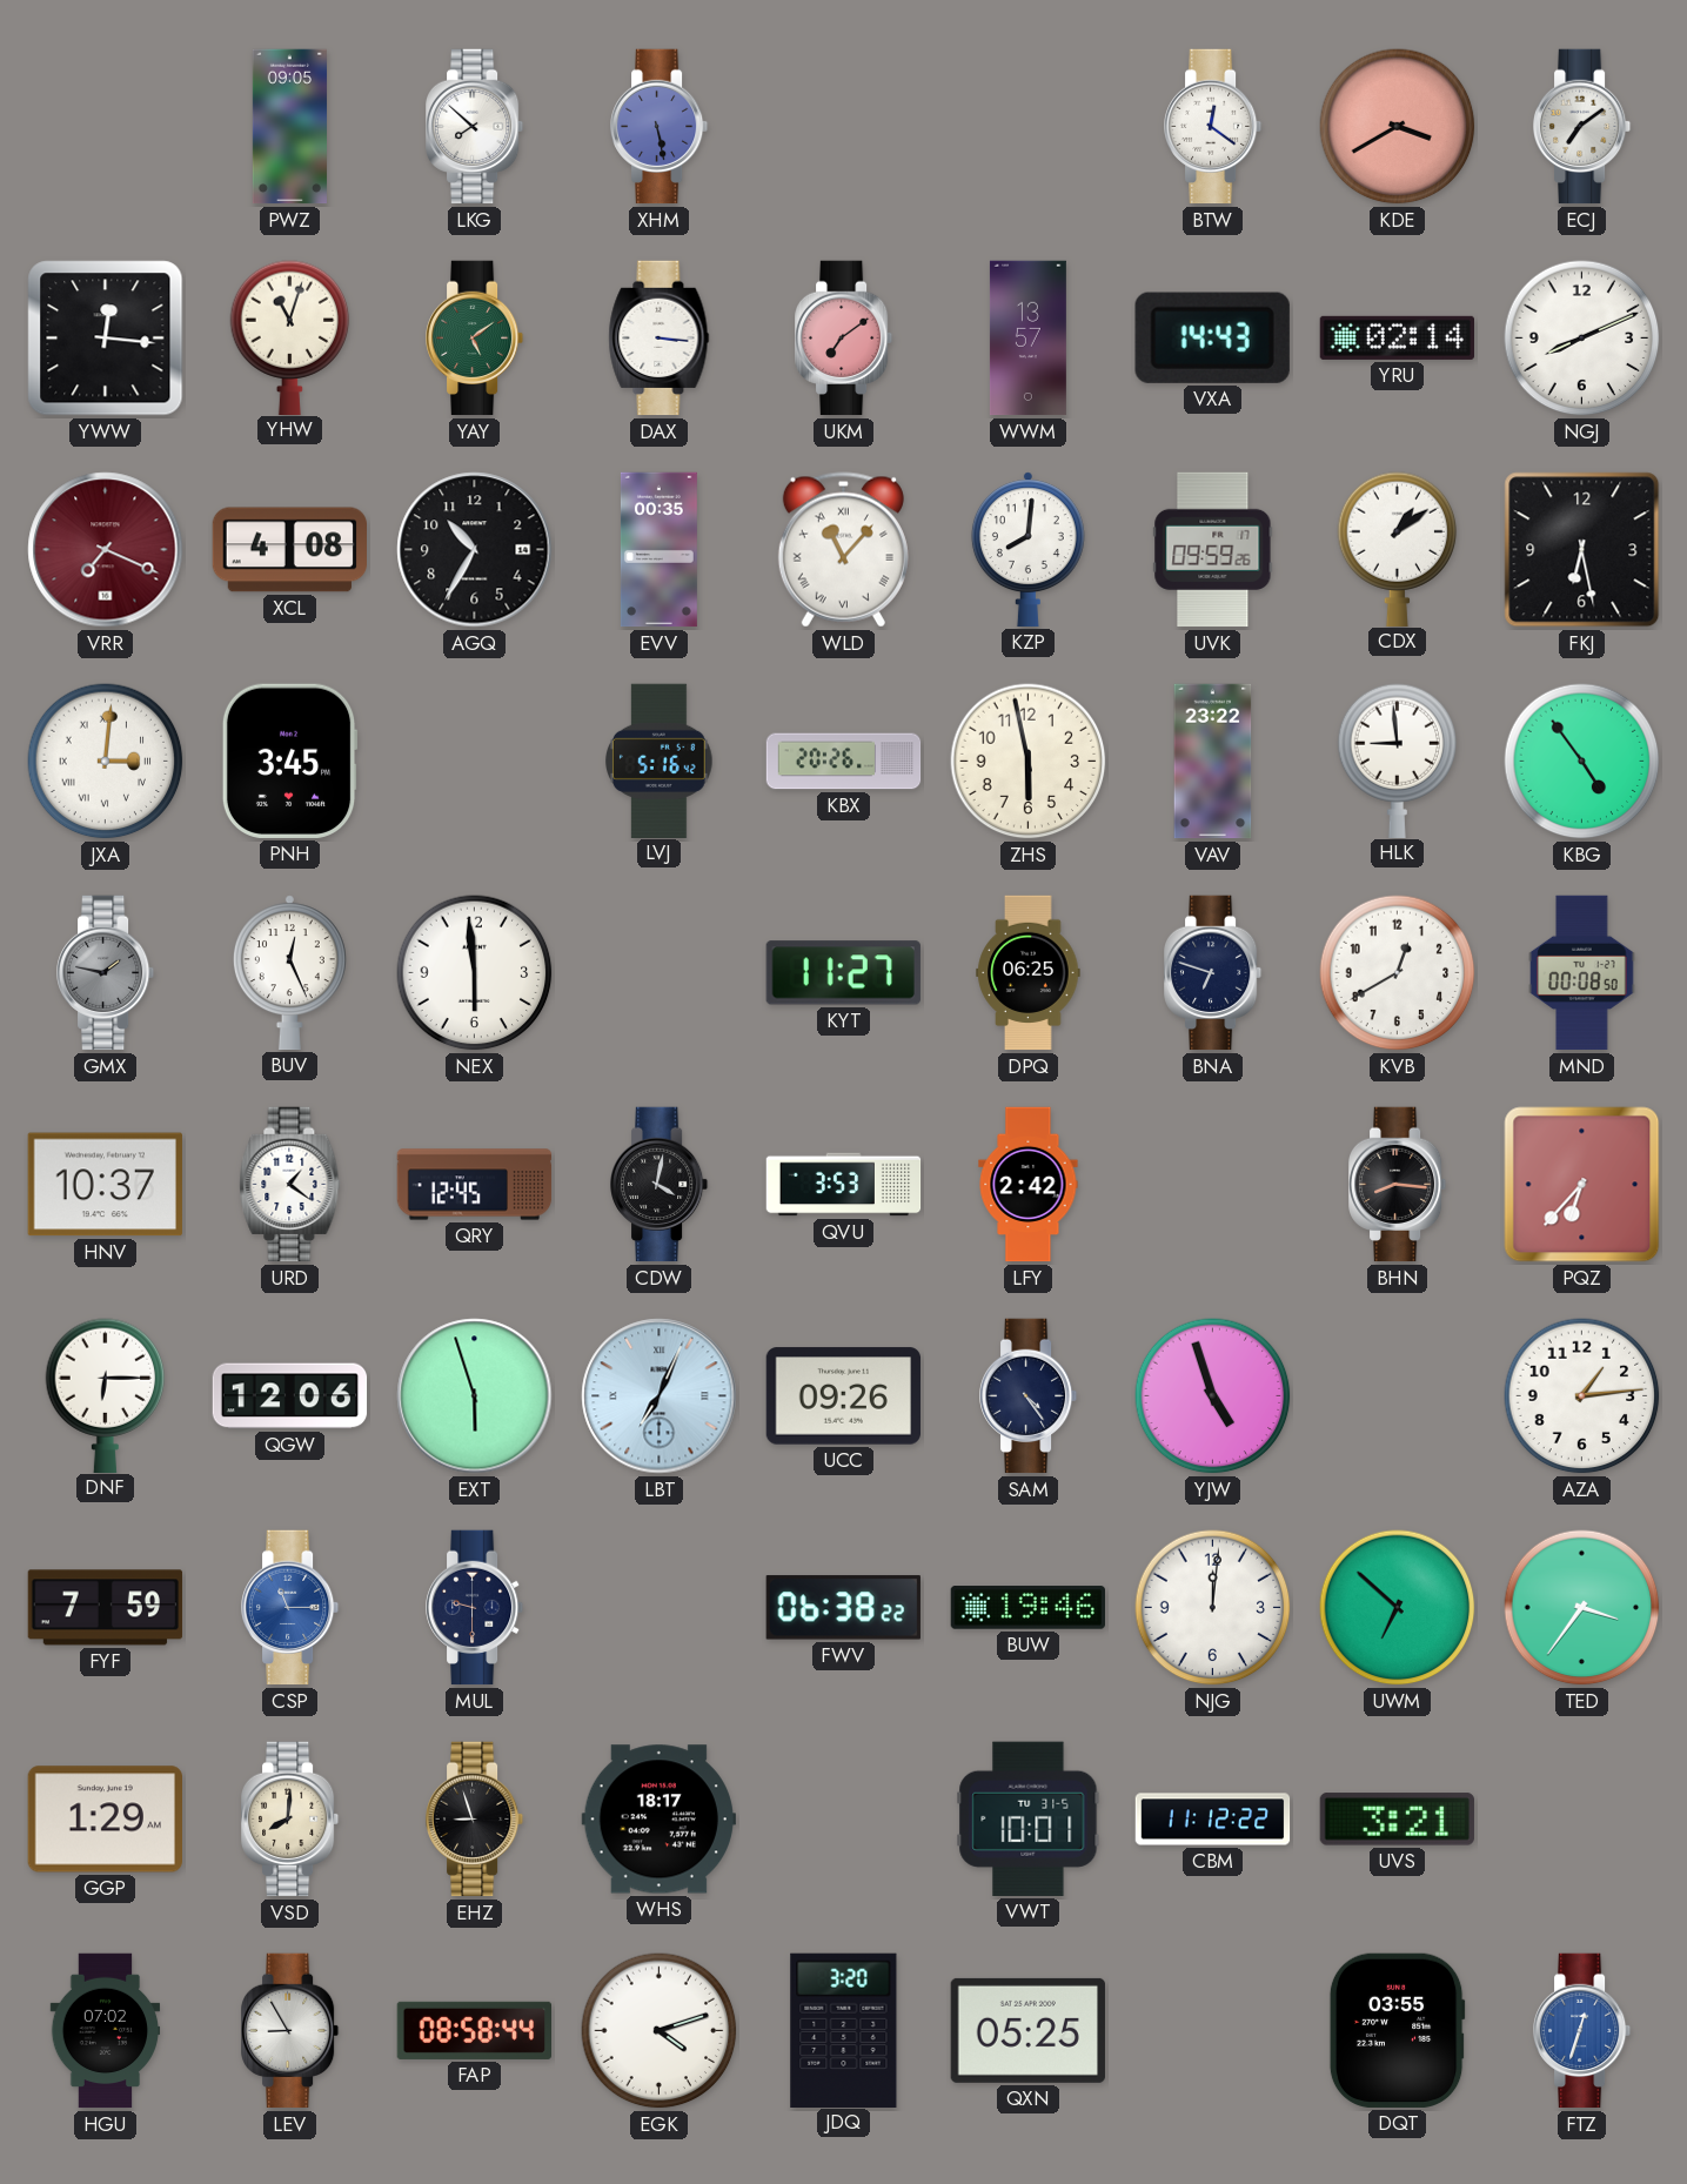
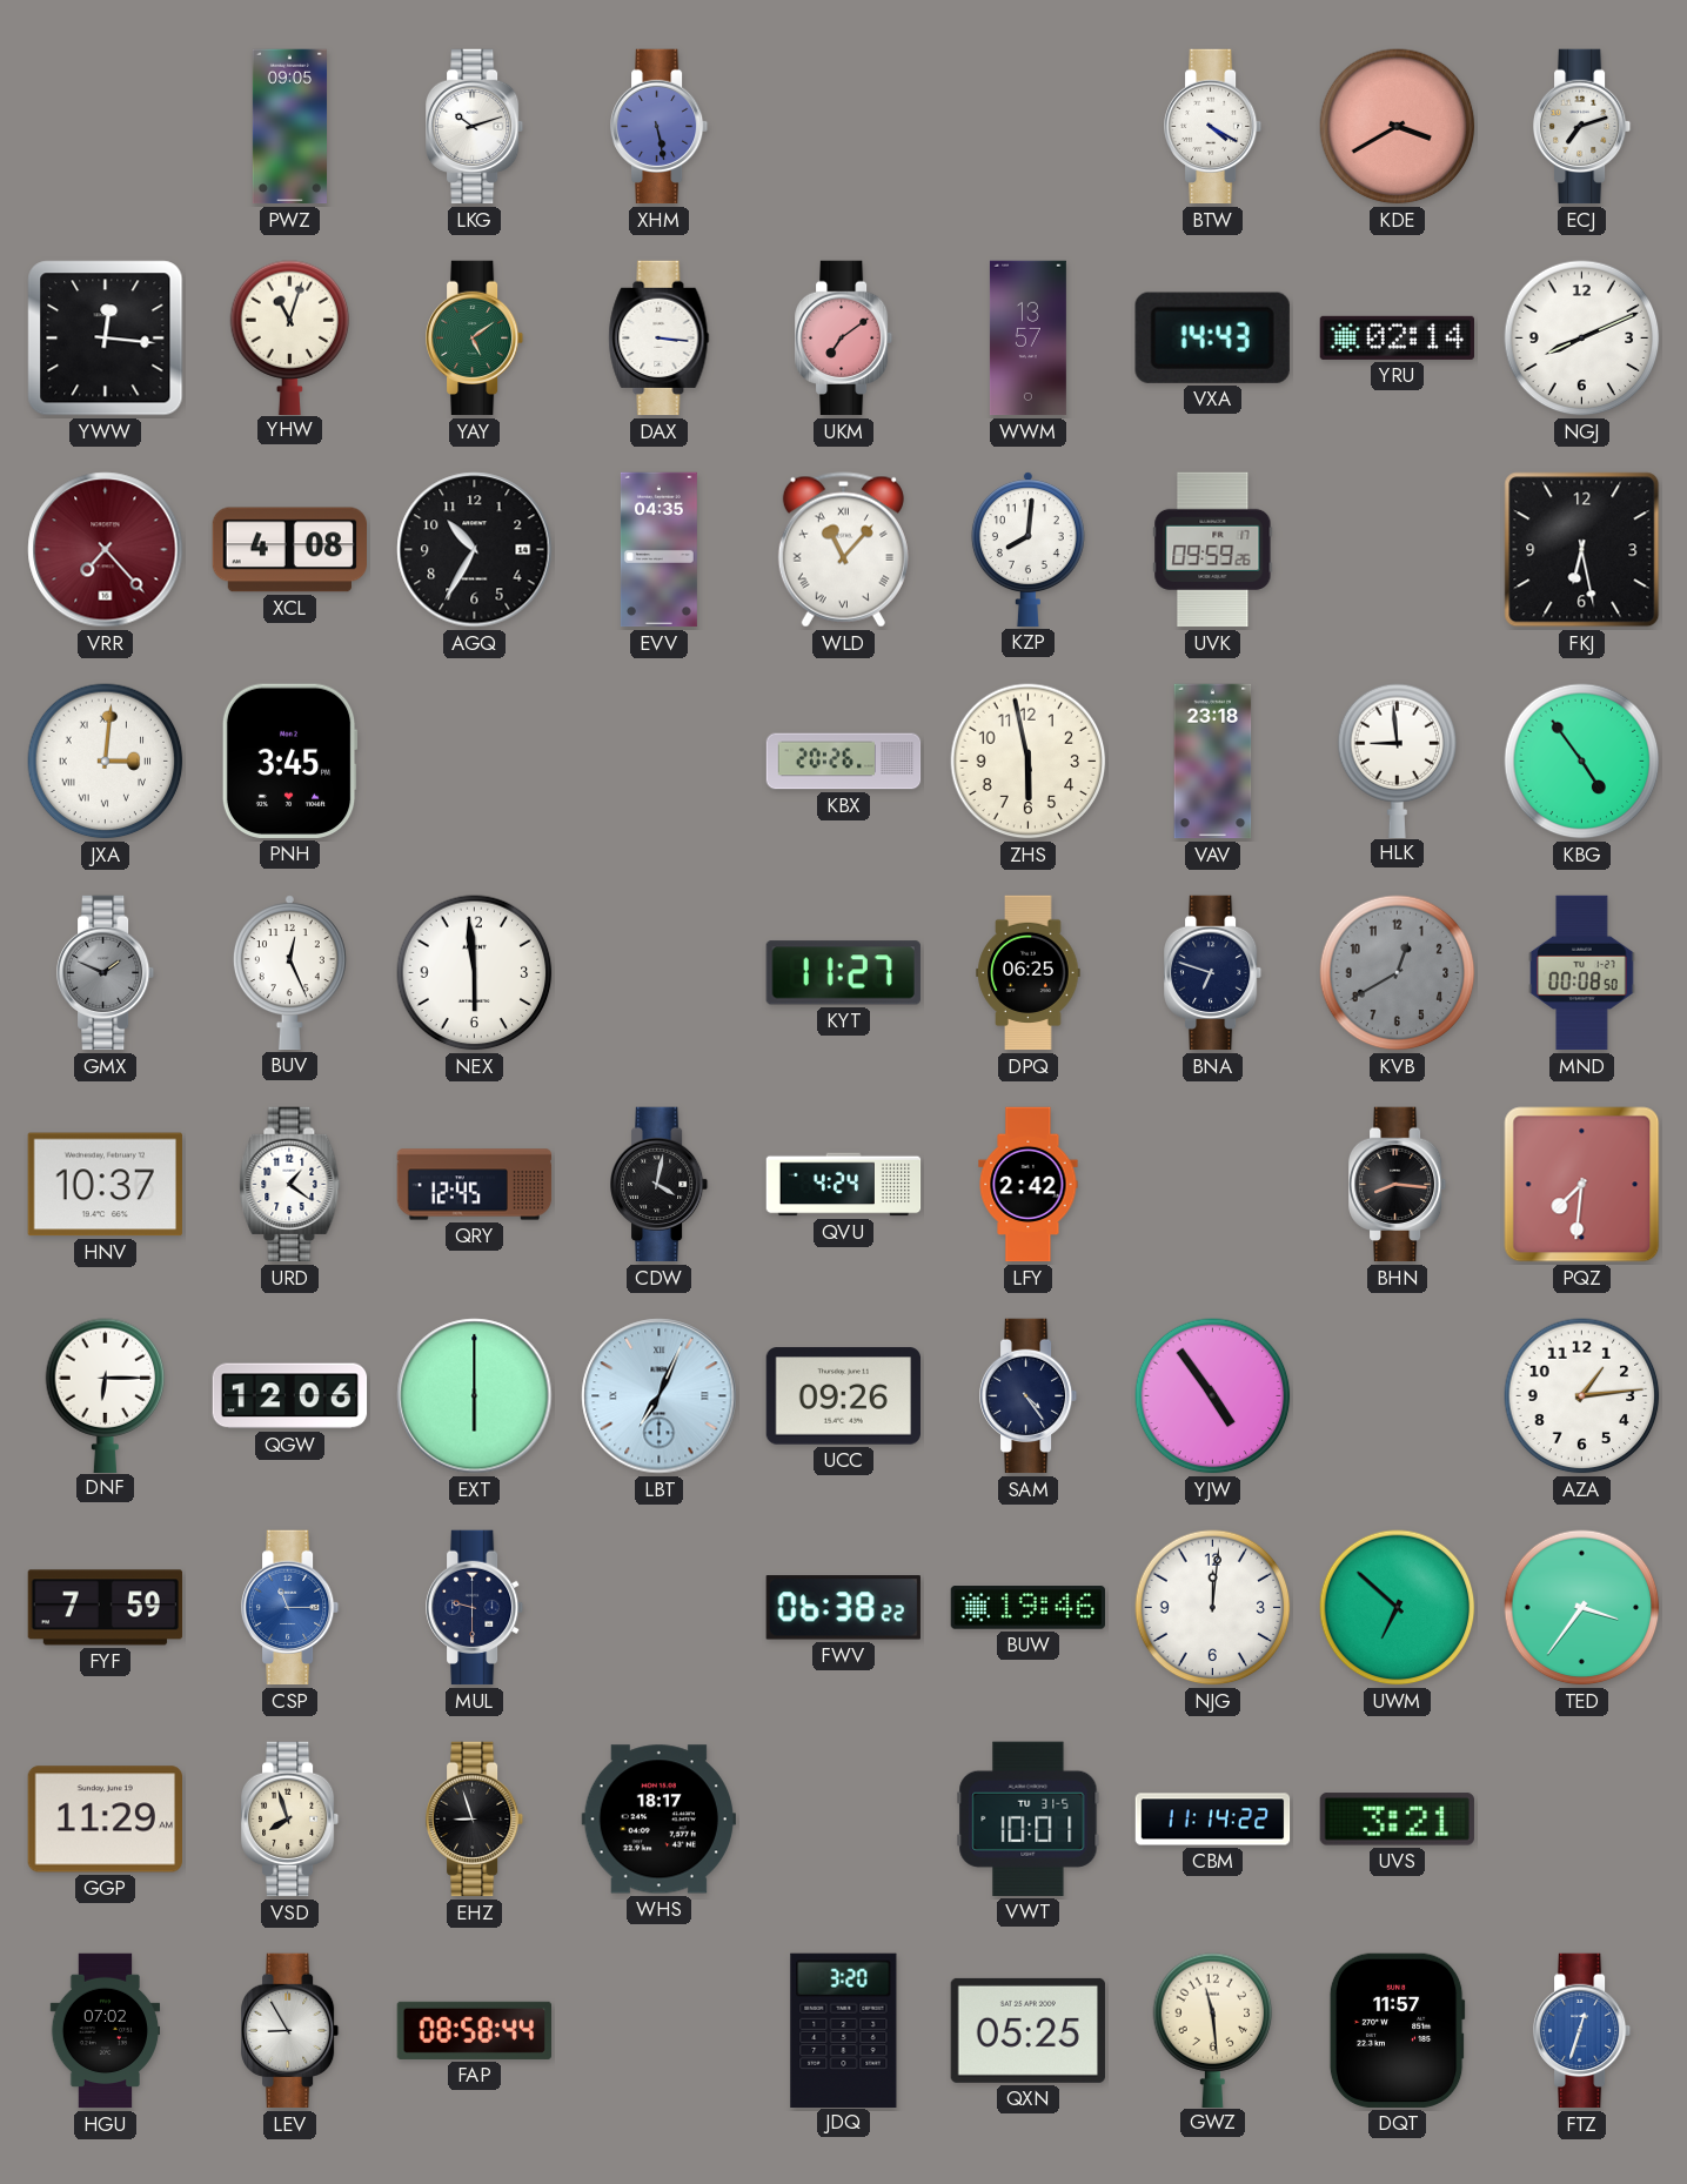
LKG: 7:52 -> 10:12
BTW: 12:21 -> 4:20
ECJ: 7:09 -> 7:12
VRR: 7:19 -> 7:23
EVV: 00:35 -> 04:35
CDX: 1:09 -> none
LVJ: 5:16 -> none
VAV: 23:22 -> 23:18
GMX: 1:47 -> 1:49
KVB dial: white -> grey
QVU: 3:53 -> 4:24
PQZ: 6:37 -> 7:31
EXT: 5:57 -> 6:00
YJW: 4:57 -> 4:54
GGP: 1:29 -> 11:29
VSD: 8:01 -> 7:57
CBM: 11:12 -> 11:14
EGK: 4:12 -> none
GWZ: none -> 11:29
DQT: 03:55 -> 11:57
